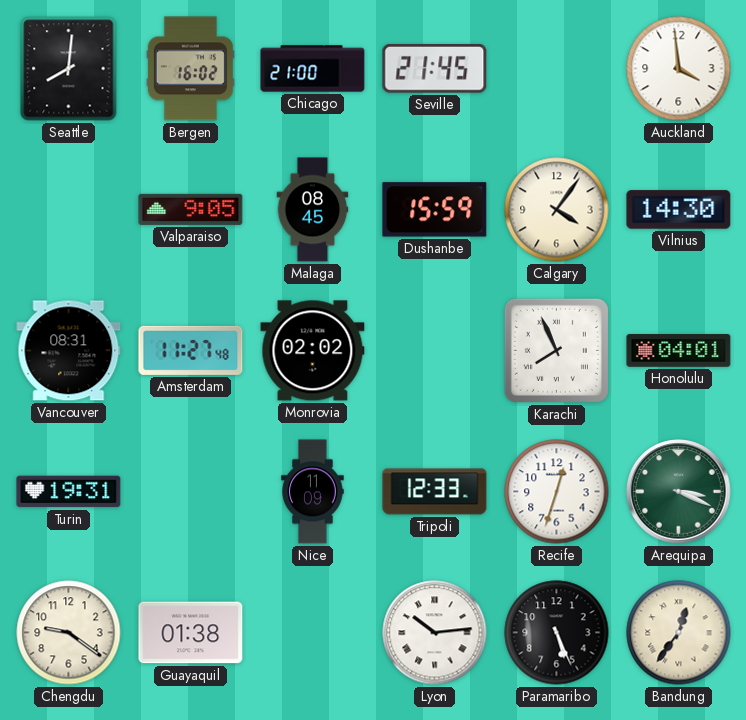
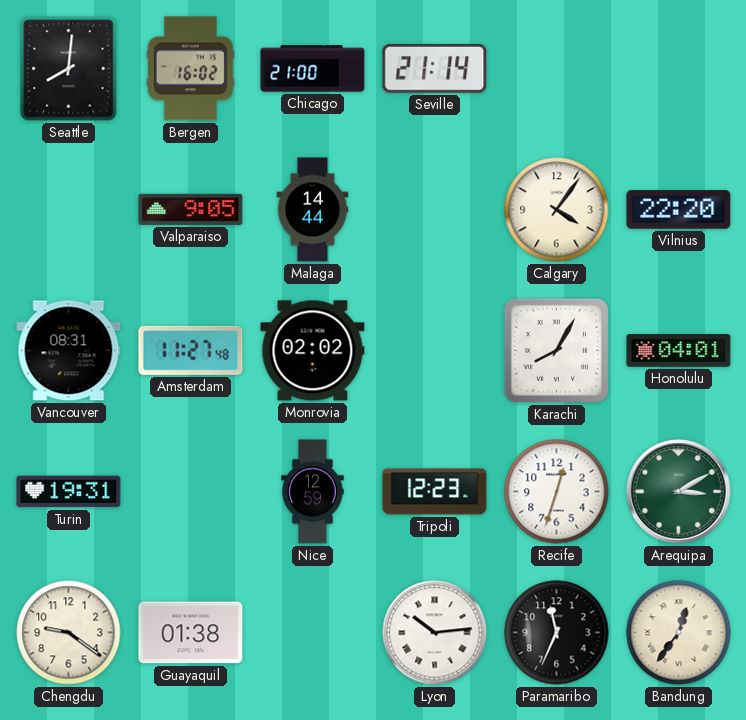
Seville: 21:45 -> 21:14
Auckland: 3:59 -> none
Malaga: 08:45 -> 14:44
Dushanbe: 15:59 -> none
Vilnius: 14:30 -> 22:20
Karachi: 7:56 -> 8:05
Nice: 11:09 -> 12:59
Tripoli: 12:33 -> 12:23
Arequipa: 3:19 -> 3:10
Paramaribo: 5:26 -> 11:34
